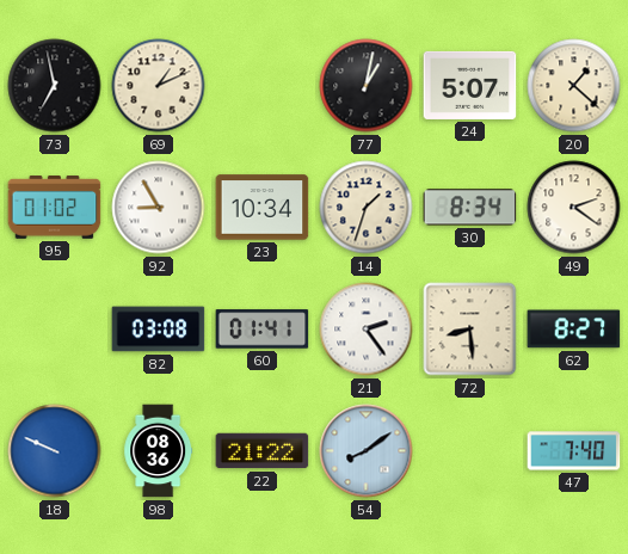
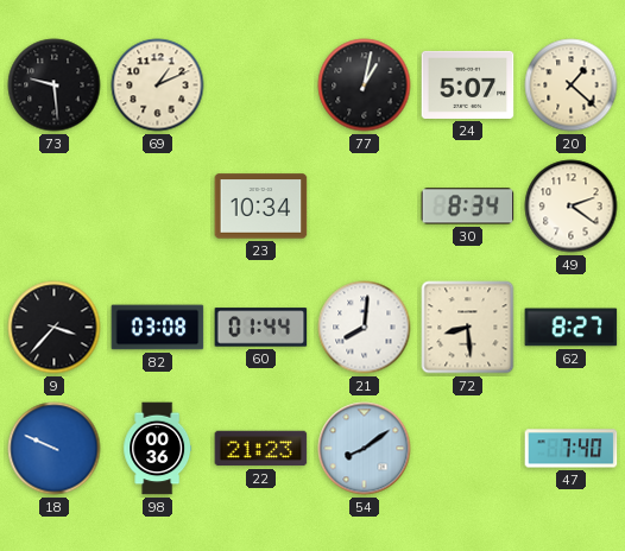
73: 6:58 -> 9:29
95: 01:02 -> none
92: 8:55 -> none
14: 1:33 -> none
9: none -> 3:37
60: 01:41 -> 01:44
21: 2:24 -> 8:01
98: 08:36 -> 00:36
22: 21:22 -> 21:23
